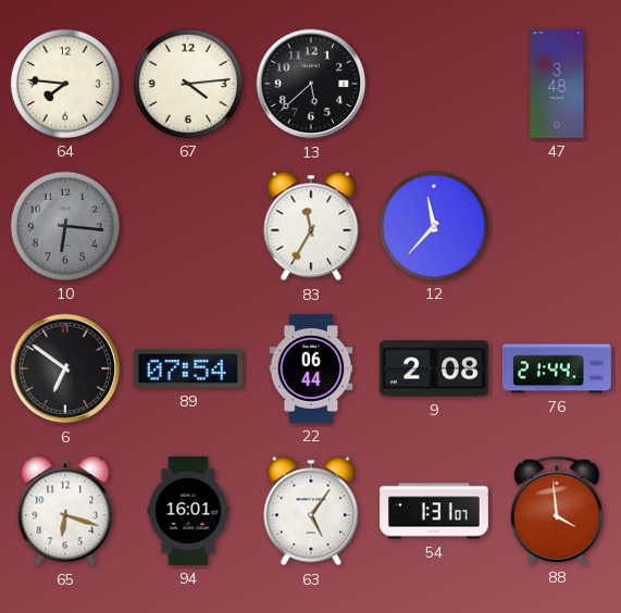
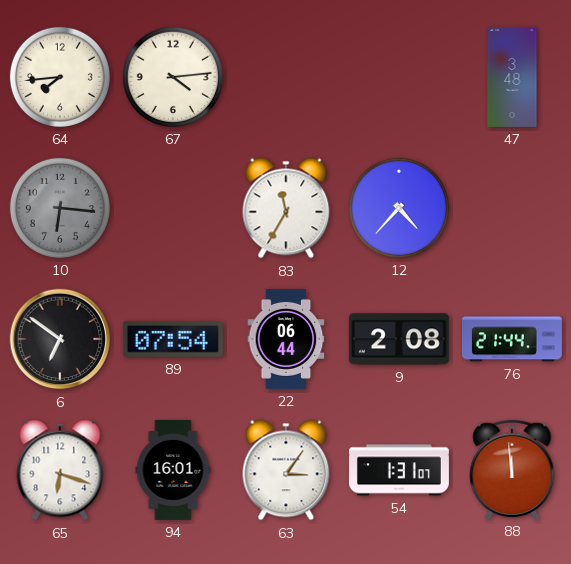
64: 7:46 -> 7:44
13: 5:38 -> none
12: 11:37 -> 4:37
63: 5:06 -> 3:06
88: 3:59 -> 11:59
